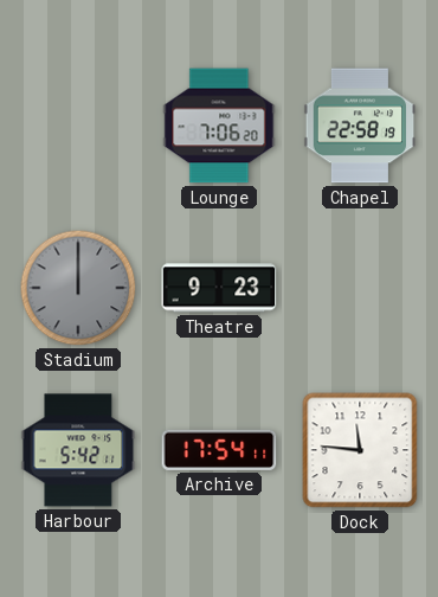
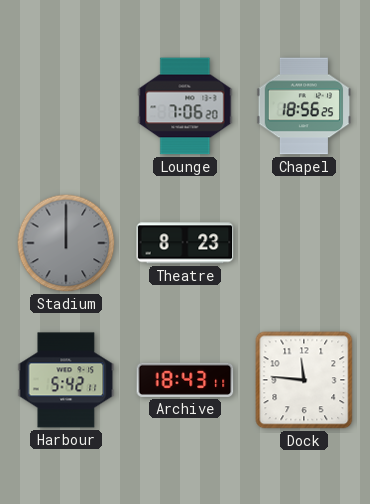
Chapel: 22:58 -> 18:56
Theatre: 9:23 -> 8:23
Archive: 17:54 -> 18:43
